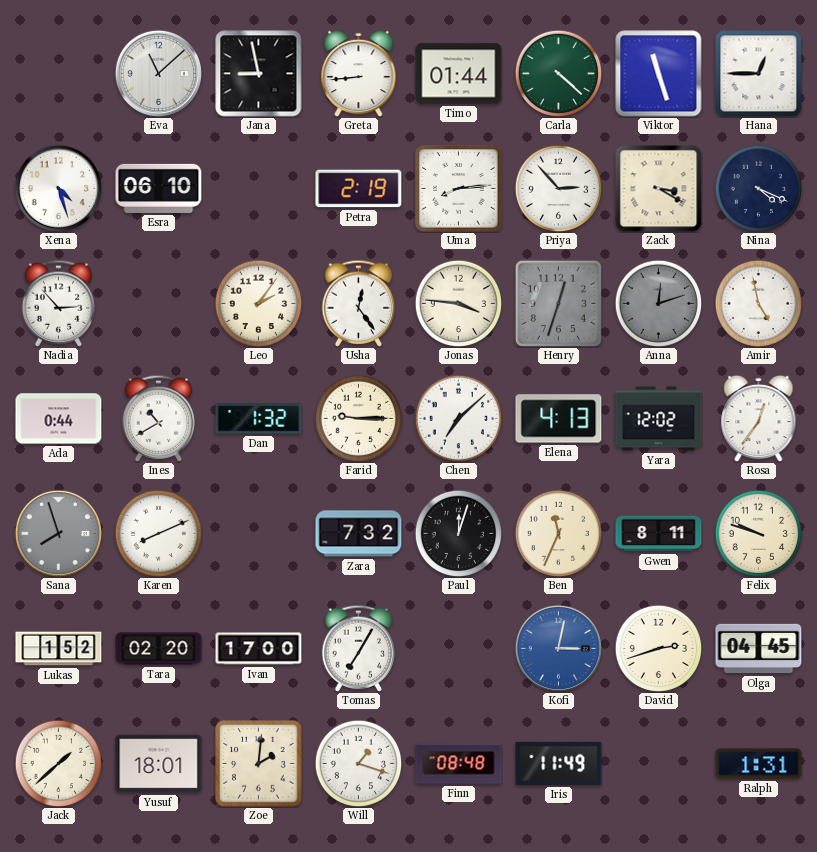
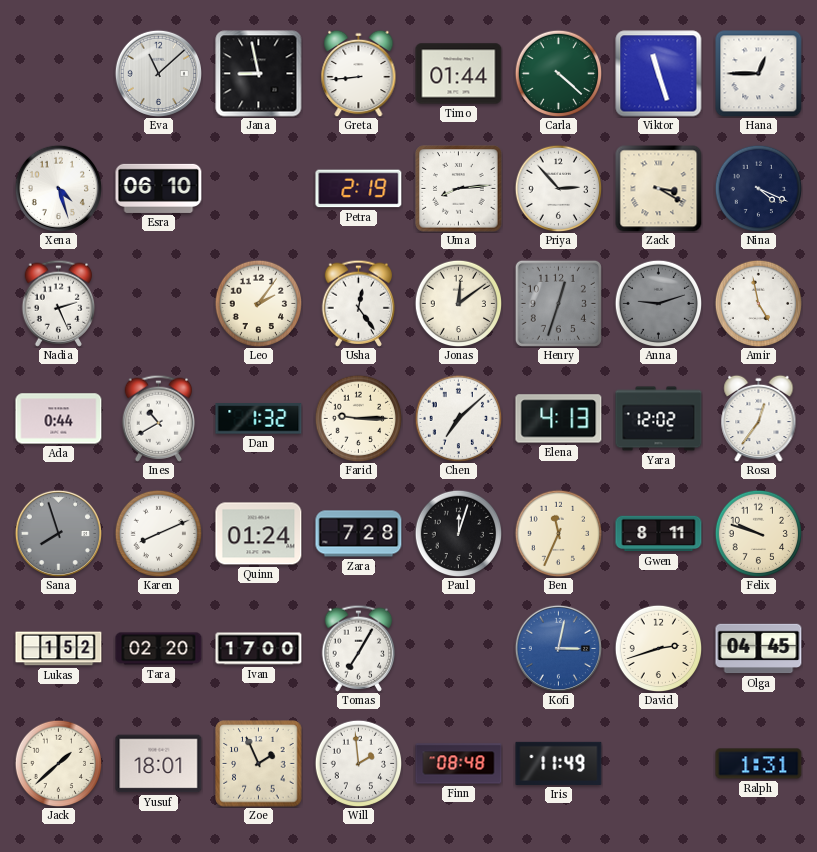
Nadia: 2:53 -> 2:26
Jonas: 3:46 -> 12:09
Anna: 12:12 -> 9:12
Quinn: none -> 01:24
Zara: 7:32 -> 7:28
Zoe: 2:01 -> 1:56
Will: 1:18 -> 1:59
